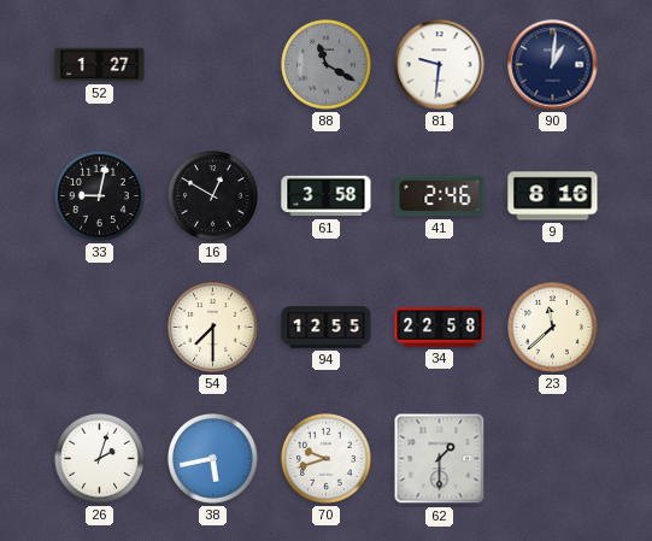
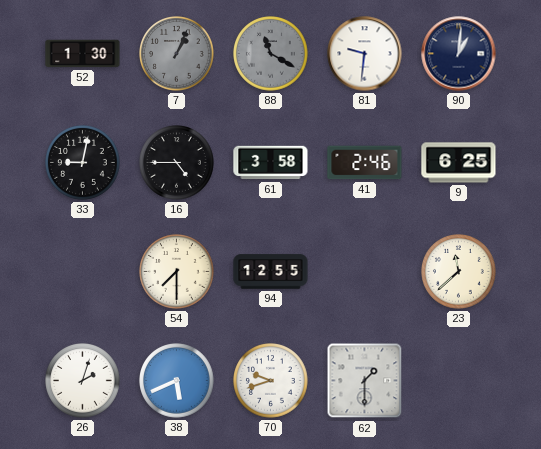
52: 1:27 -> 1:30
7: none -> 1:04
16: 12:50 -> 4:45
9: 8:16 -> 6:25
34: 22:58 -> none
38: 5:43 -> 5:41
